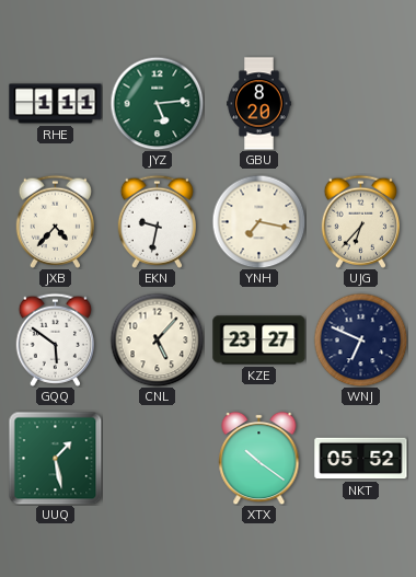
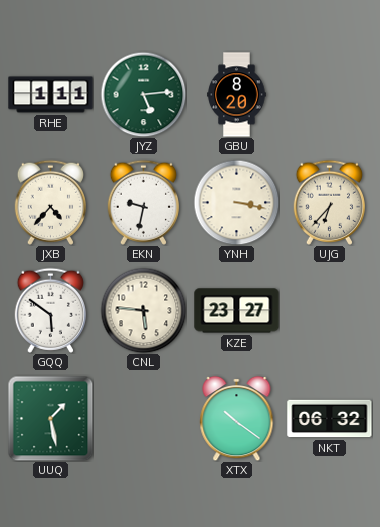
YNH: 7:17 -> 3:17
CNL: 5:07 -> 5:46
WNJ: 6:49 -> none
NKT: 05:52 -> 06:32
